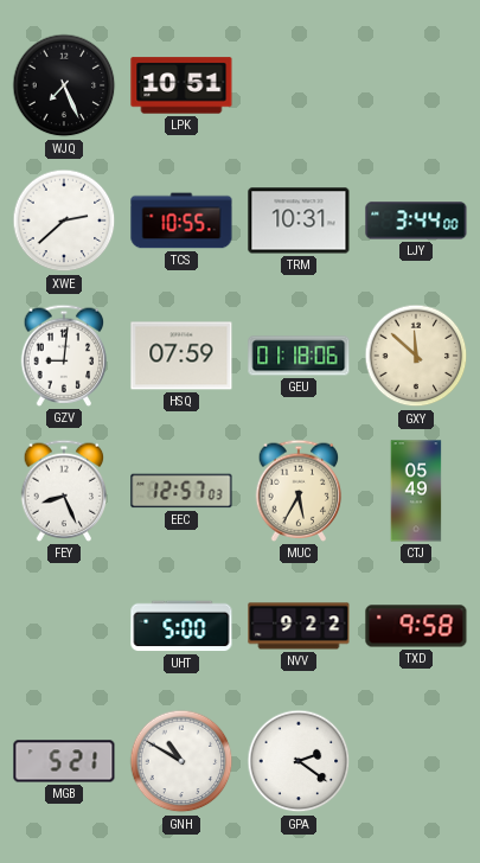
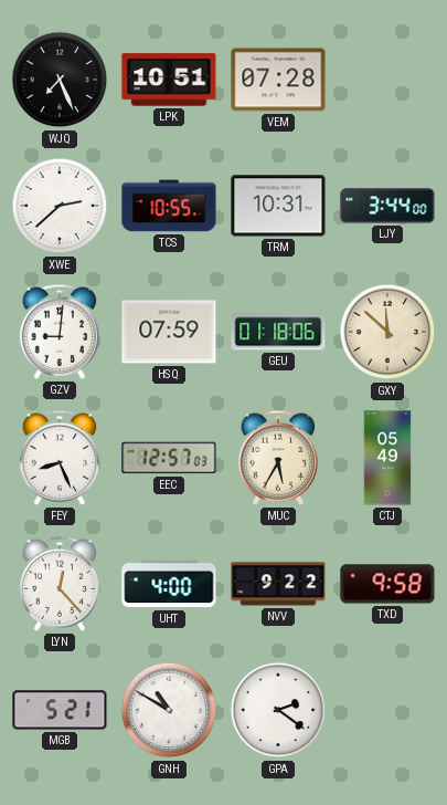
VEM: none -> 07:28
LYN: none -> 12:23
UHT: 5:00 -> 4:00
